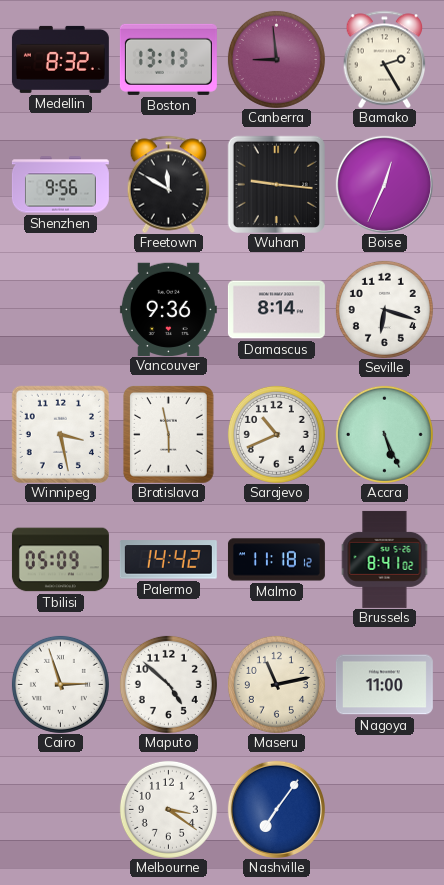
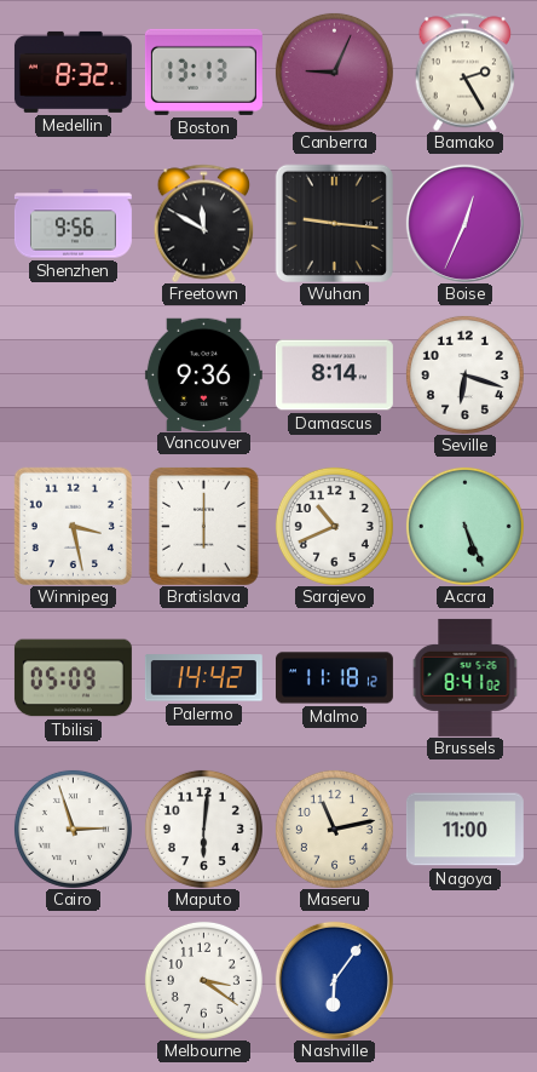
Canberra: 8:59 -> 9:04
Bratislava: 5:58 -> 6:00
Maputo: 4:52 -> 6:01
Nashville: 7:06 -> 6:06
